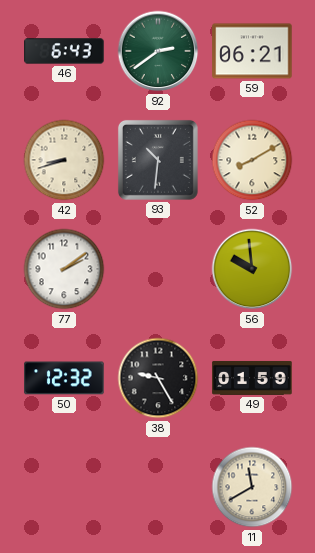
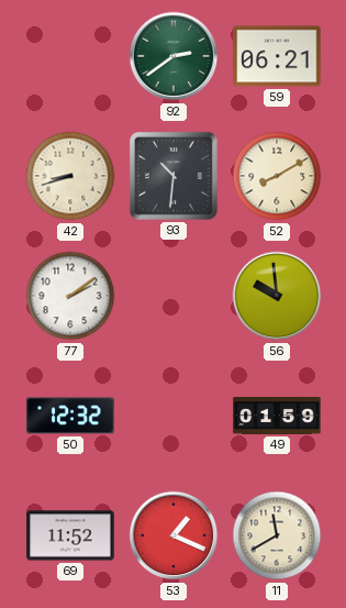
46: 6:43 -> none
38: 9:25 -> none
69: none -> 11:52
53: none -> 1:19
